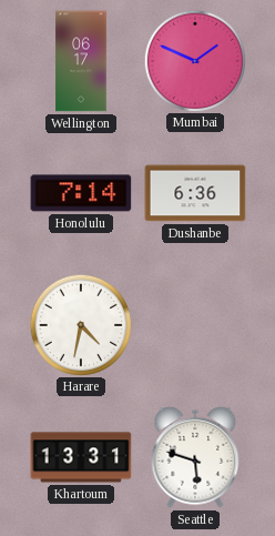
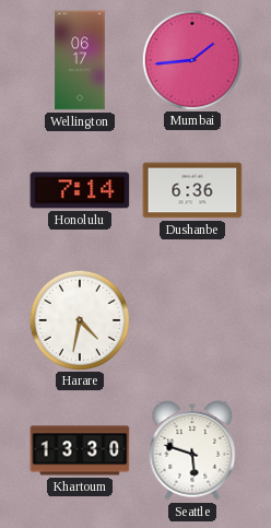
Mumbai: 1:49 -> 1:44
Khartoum: 13:31 -> 13:30
